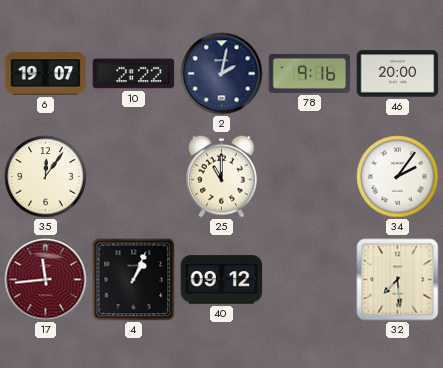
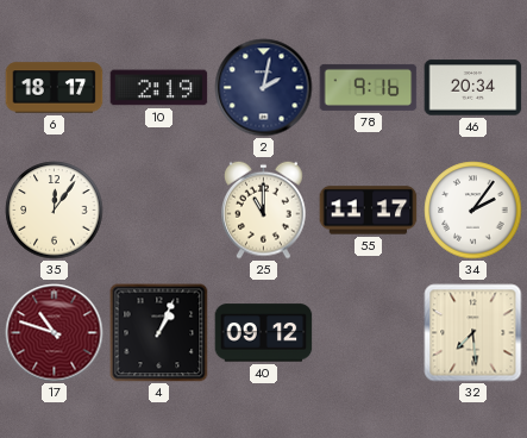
6: 19:07 -> 18:17
10: 2:22 -> 2:19
46: 20:00 -> 20:34
55: none -> 11:17
17: 11:44 -> 10:48
